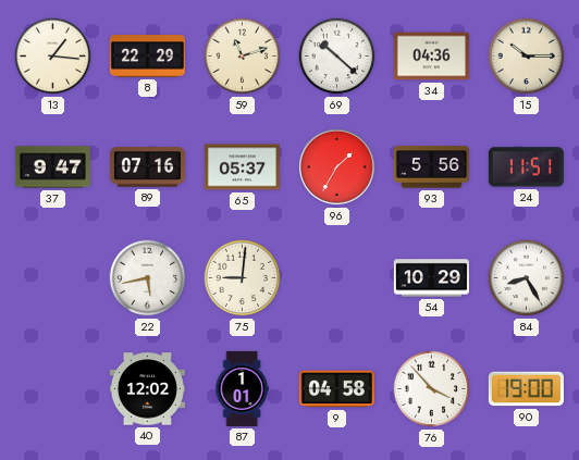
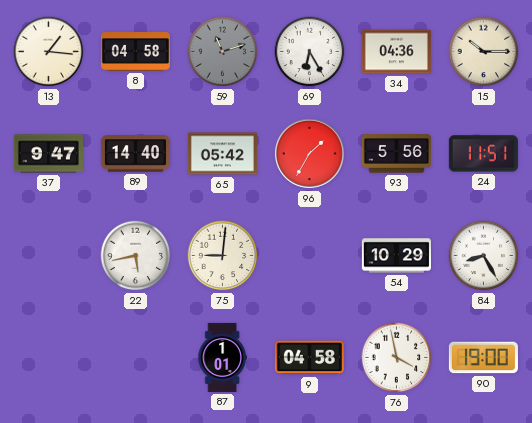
8: 22:29 -> 04:58
59 dial: cream -> grey
69: 10:22 -> 6:25
89: 07:16 -> 14:40
65: 05:37 -> 05:42
40: 12:02 -> none
76: 3:53 -> 3:58
